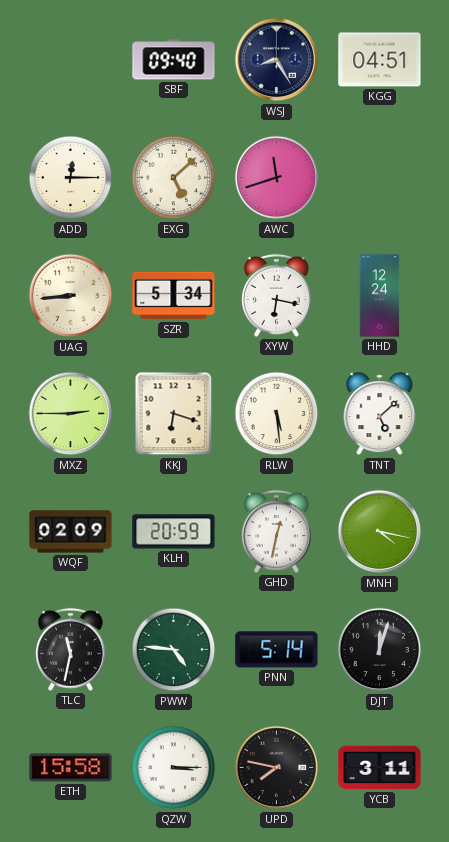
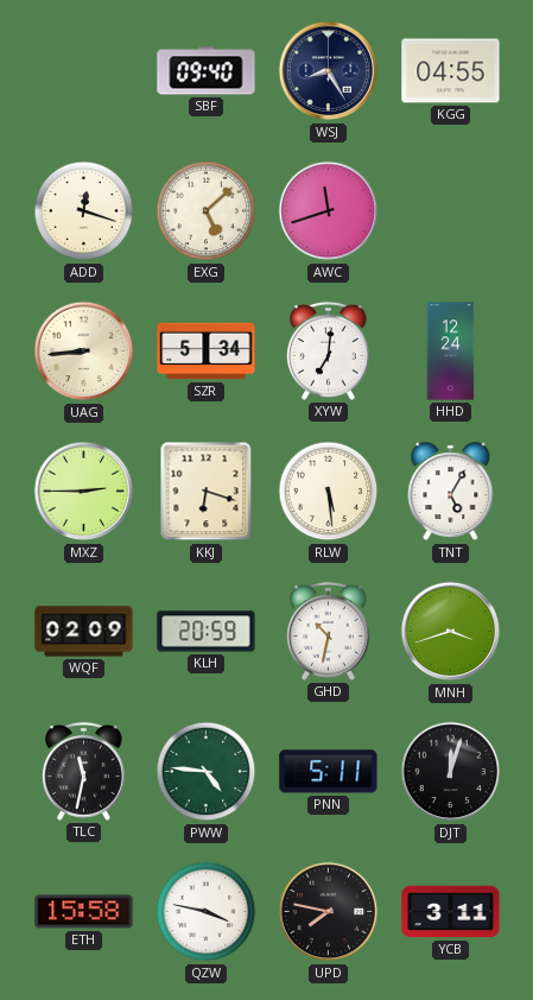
KGG: 04:51 -> 04:55
ADD: 12:15 -> 12:18
XYW: 6:17 -> 7:01
TNT: 5:08 -> 5:05
GHD: 12:32 -> 10:32
MNH: 4:17 -> 3:42
PNN: 5:14 -> 5:11
QZW: 3:15 -> 3:47
